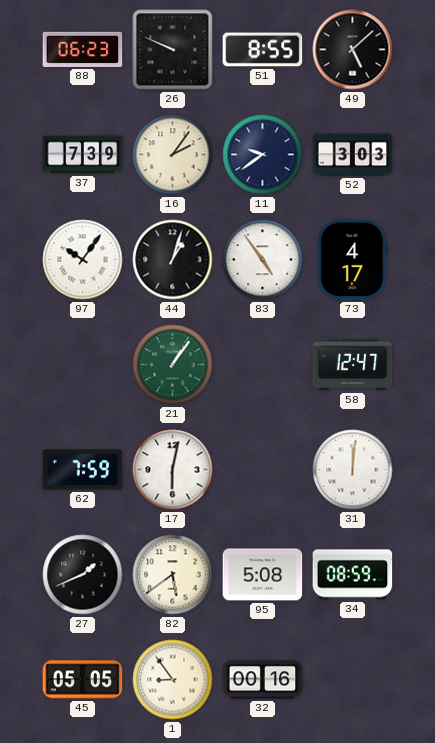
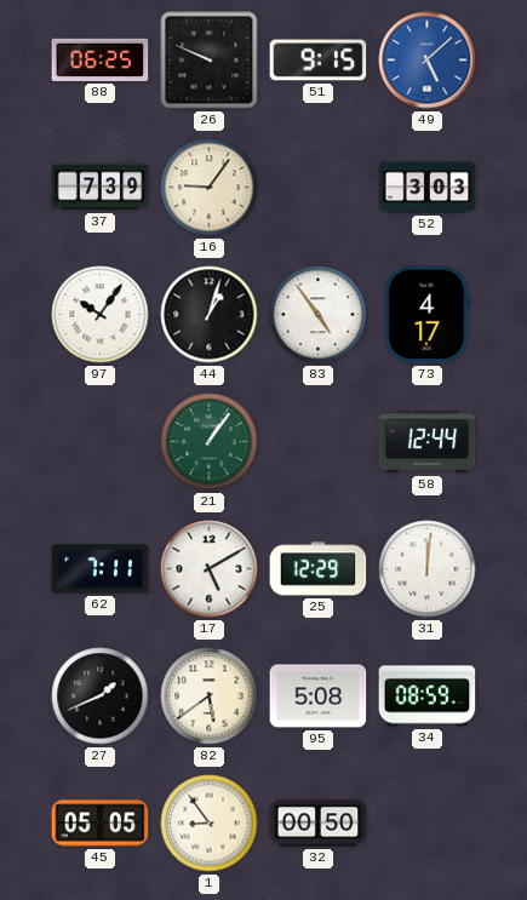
88: 06:23 -> 06:25
51: 8:55 -> 9:15
49 dial: black -> blue
16: 2:06 -> 9:06
11: 9:39 -> none
58: 12:47 -> 12:44
62: 7:59 -> 7:11
17: 6:02 -> 5:10
25: none -> 12:29
32: 00:16 -> 00:50
